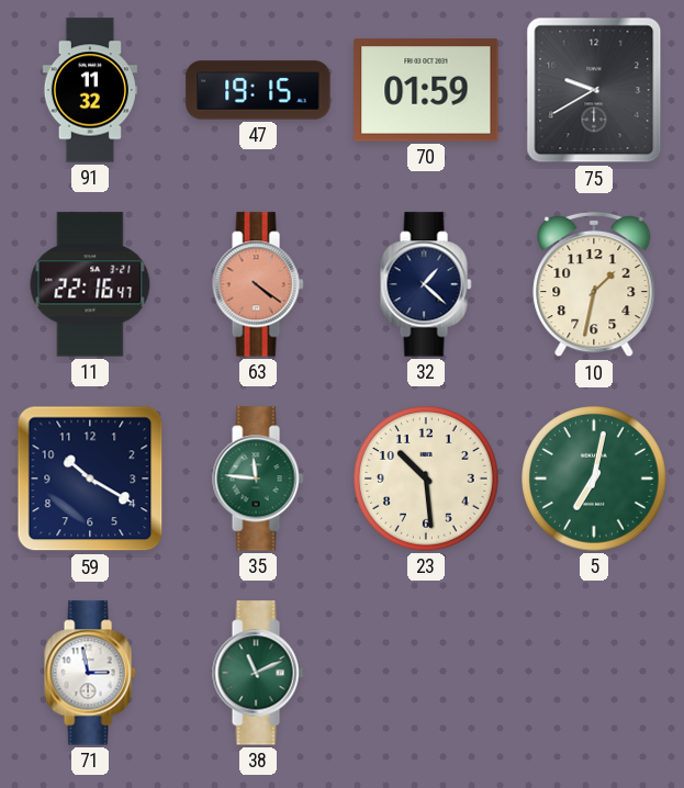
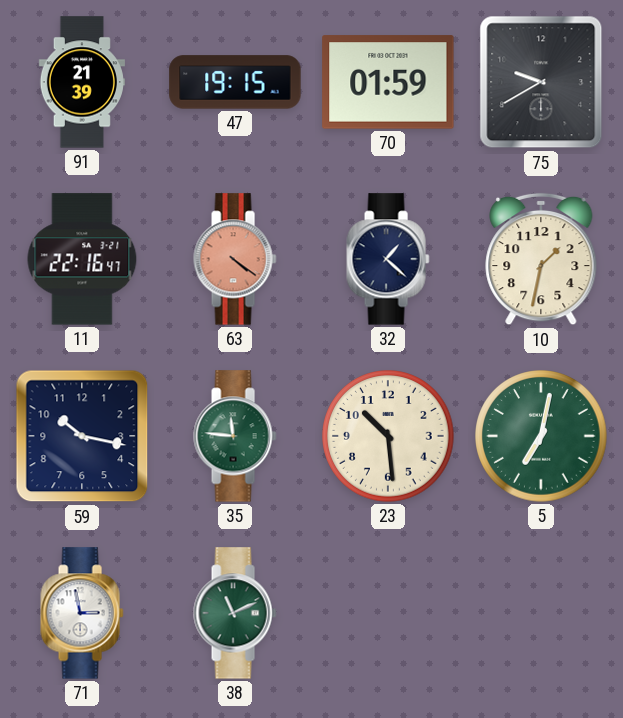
91: 11:32 -> 21:39
59: 10:20 -> 10:17
